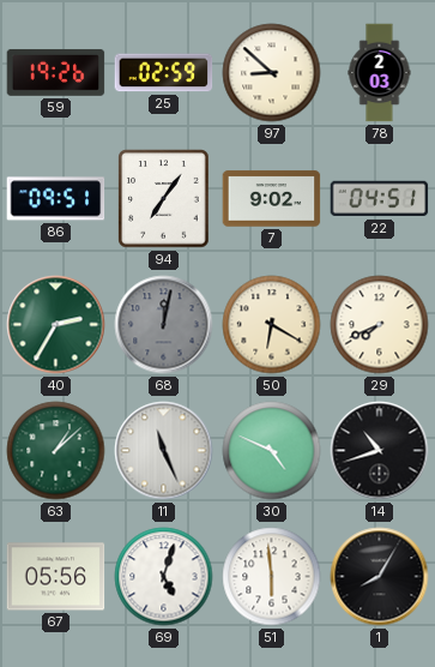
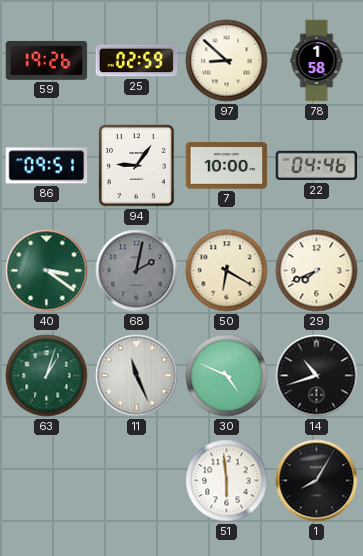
78: 2:03 -> 1:58
94: 7:06 -> 9:06
7: 9:02 -> 10:00
22: 04:51 -> 04:46
40: 2:35 -> 3:21
68: 12:02 -> 2:02
63: 1:08 -> 1:03
67: 05:56 -> none
69: 5:03 -> none
